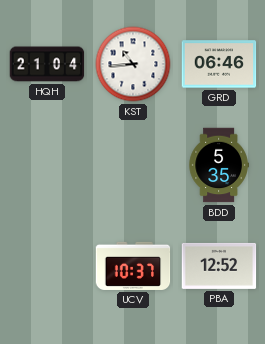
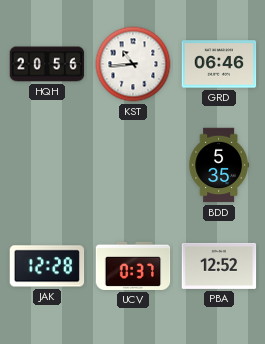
HQH: 21:04 -> 20:56
JAK: none -> 12:28
UCV: 10:37 -> 0:37
